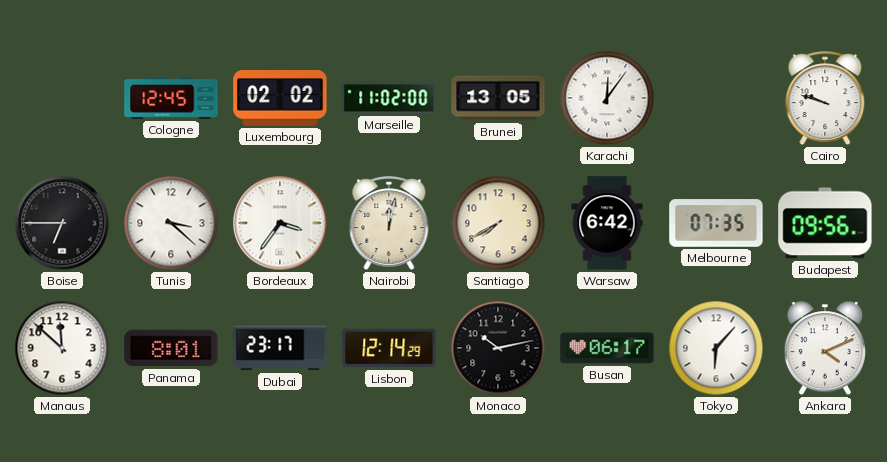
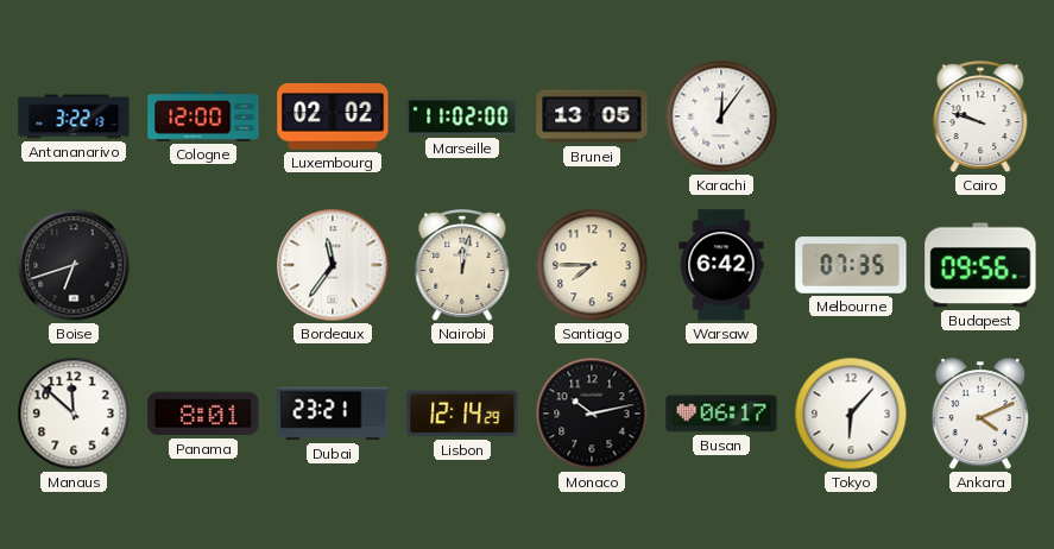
Antananarivo: none -> 3:22
Cologne: 12:45 -> 12:00
Boise: 6:45 -> 6:42
Tunis: 3:22 -> none
Bordeaux: 3:36 -> 11:36
Santiago: 7:40 -> 7:45
Dubai: 23:17 -> 23:21
